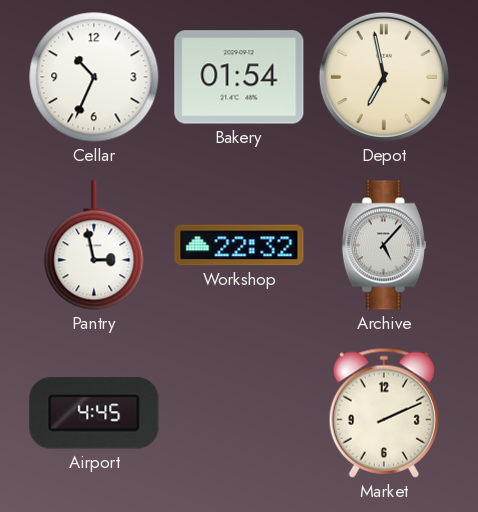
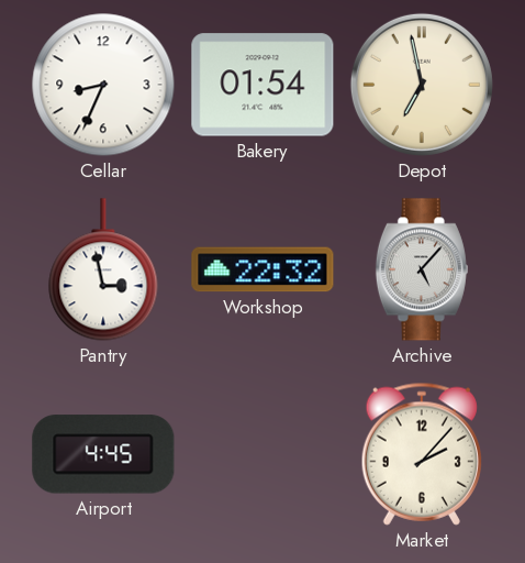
Cellar: 10:34 -> 8:34
Market: 2:11 -> 2:07
